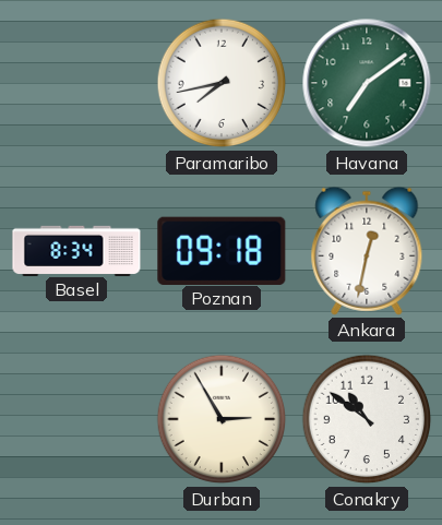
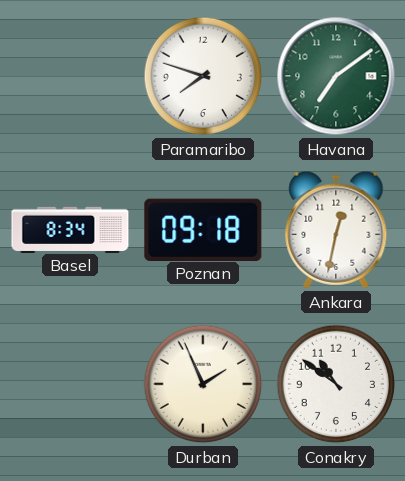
Paramaribo: 7:43 -> 7:48
Durban: 2:55 -> 1:56
